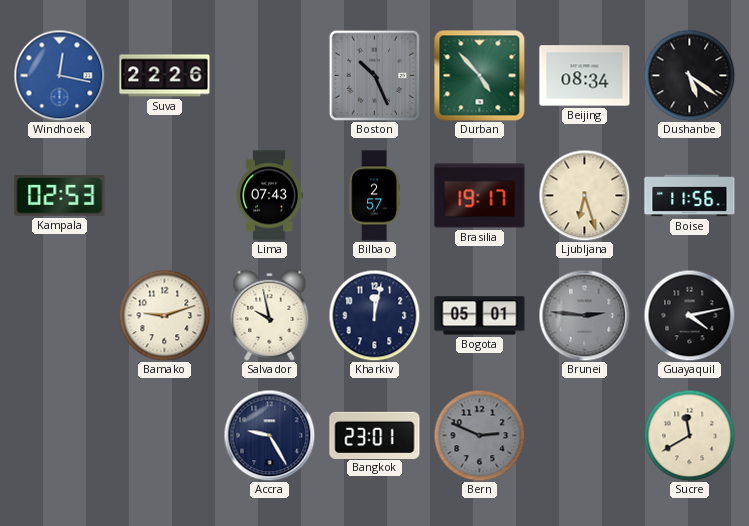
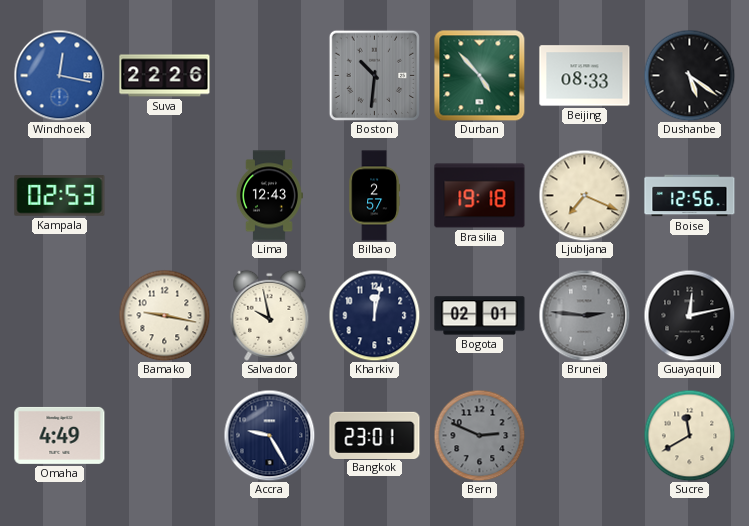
Boston: 10:26 -> 10:31
Beijing: 08:34 -> 08:33
Lima: 07:43 -> 12:43
Brasilia: 19:17 -> 19:18
Ljubljana: 6:27 -> 7:19
Boise: 11:56 -> 12:56
Bamako: 9:12 -> 9:17
Bogota: 05:01 -> 02:01
Guayaquil: 4:13 -> 12:13
Omaha: none -> 4:49
